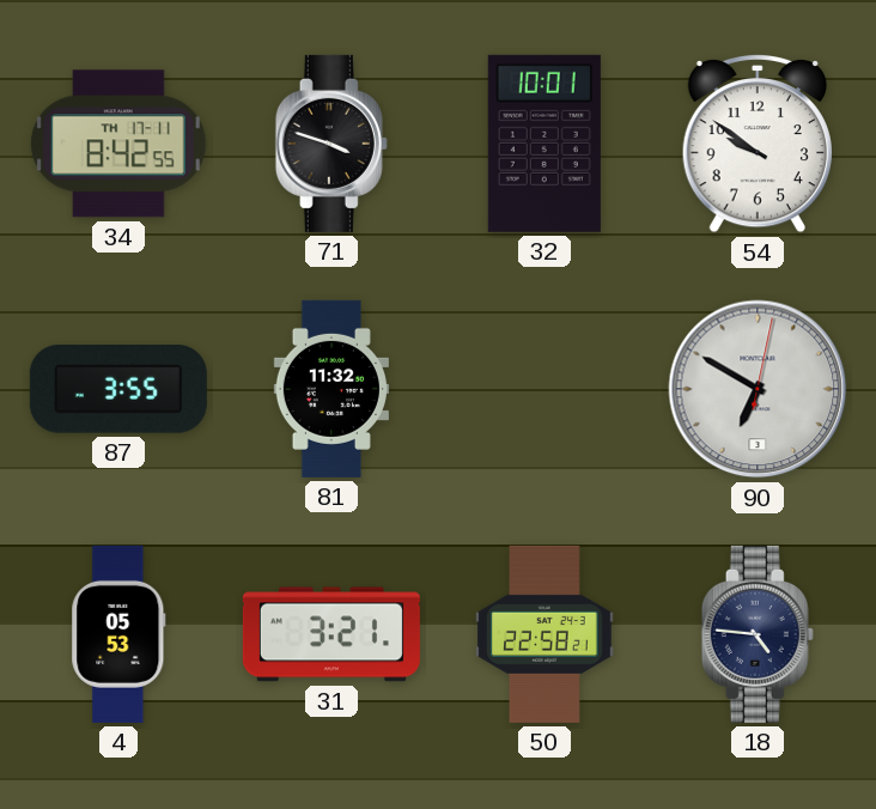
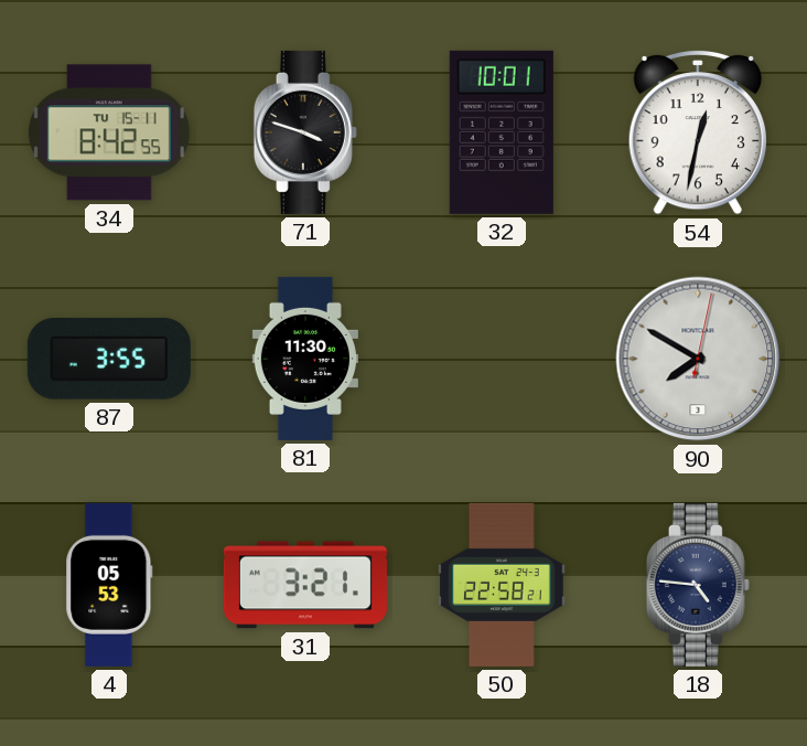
34 date: TH 17-11 -> TU 15-11
54: 9:51 -> 12:32
81: 11:32 -> 11:30
90: 6:50 -> 7:50
